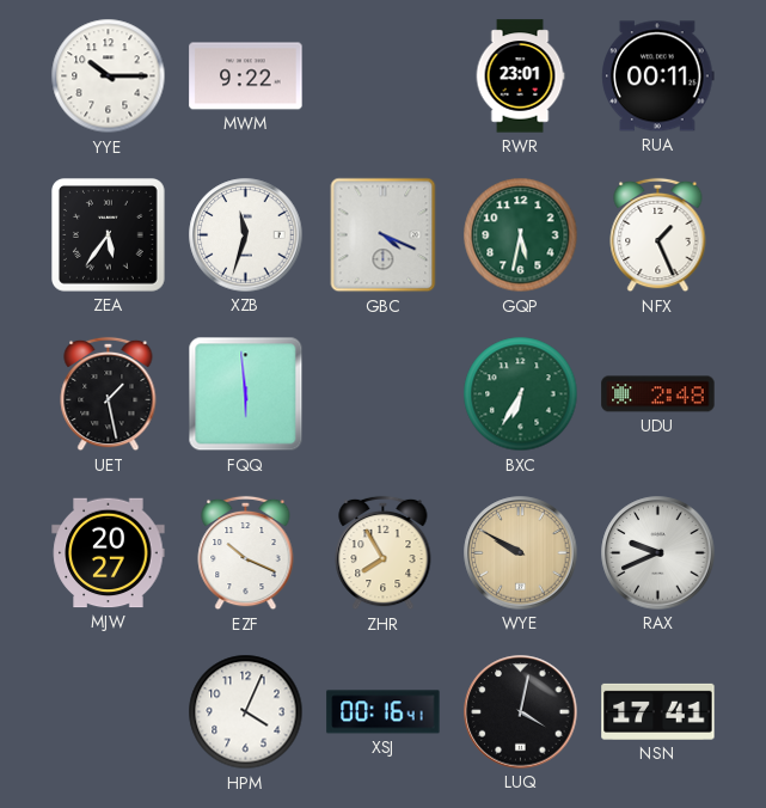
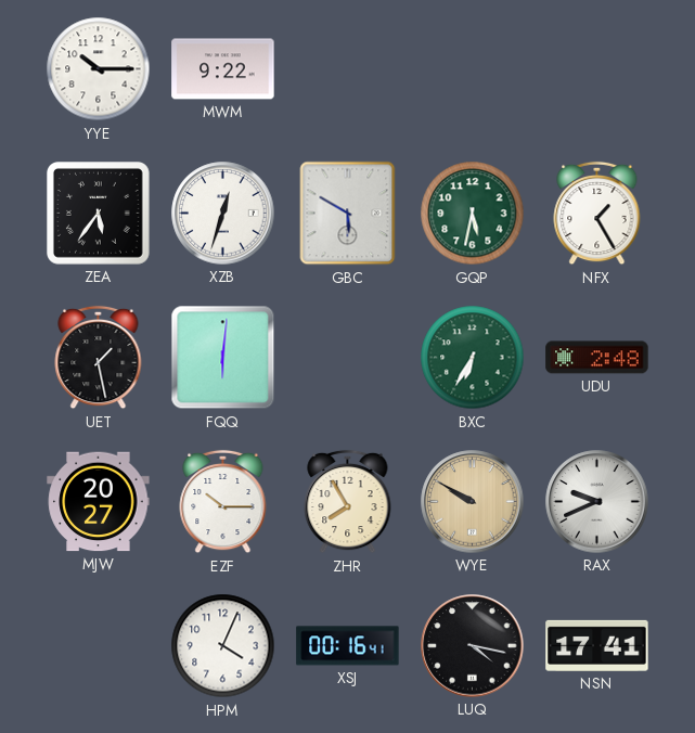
RWR: 23:01 -> none
RUA: 00:11 -> none
XZB: 11:33 -> 12:33
GBC: 4:19 -> 5:50
NFX: 1:26 -> 1:25
FQQ: 5:59 -> 6:01
EZF: 10:19 -> 10:15
LUQ: 4:02 -> 4:17
